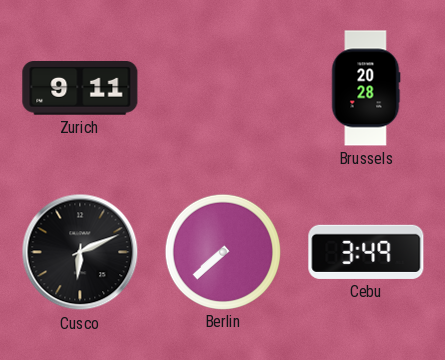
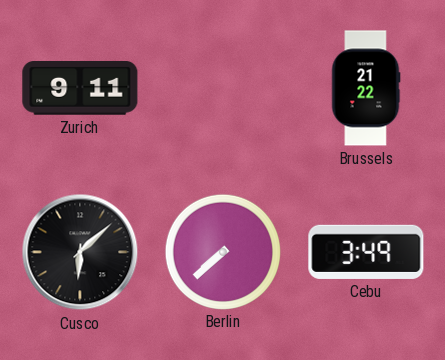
Brussels: 20:28 -> 21:22
Cusco: 6:11 -> 6:08
